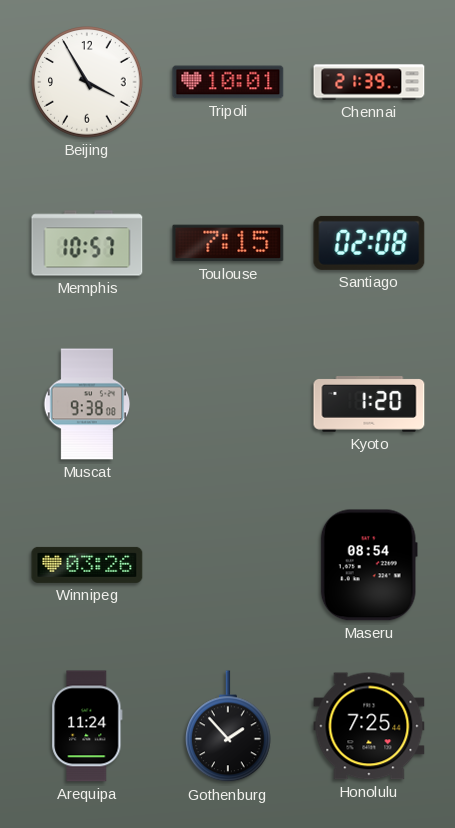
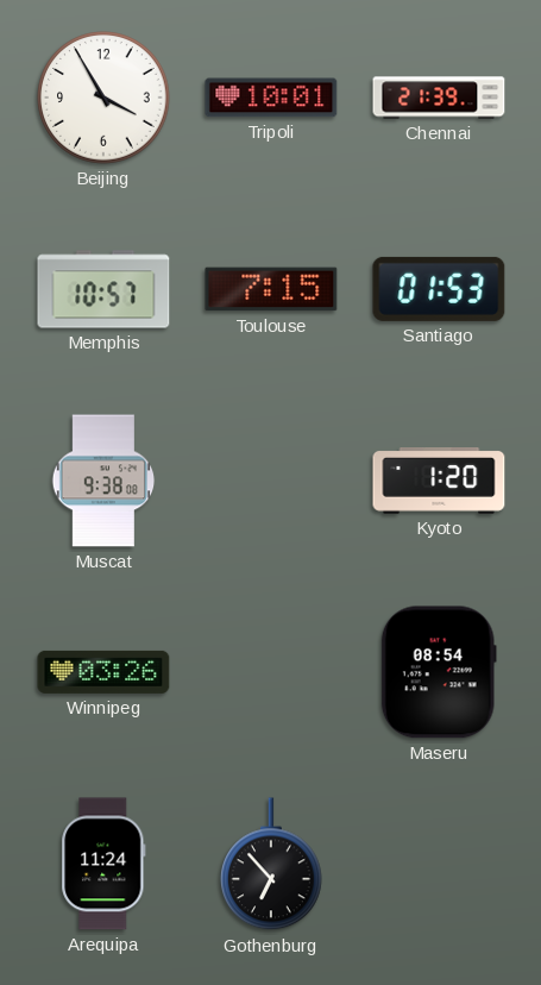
Santiago: 02:08 -> 01:53
Gothenburg: 1:53 -> 6:53
Honolulu: 7:25 -> none
